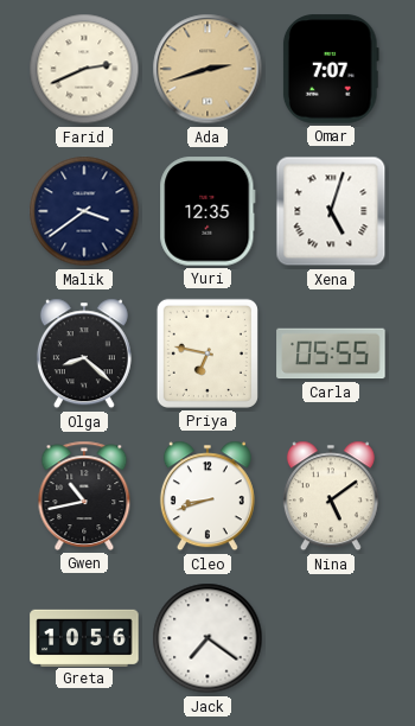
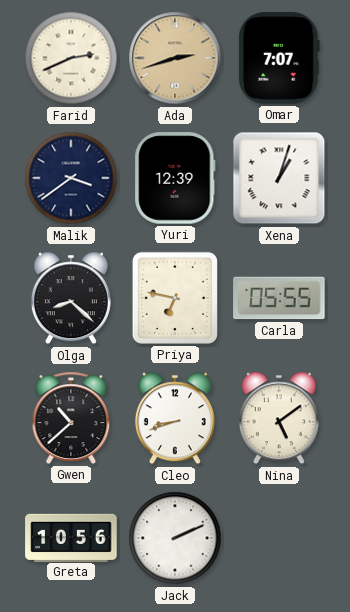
Yuri: 12:35 -> 12:39
Xena: 5:03 -> 1:03
Gwen: 10:43 -> 10:38
Jack: 7:21 -> 2:11
